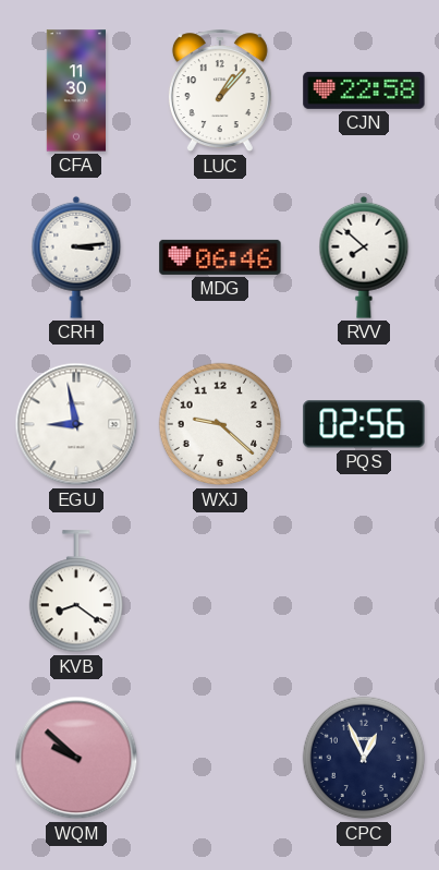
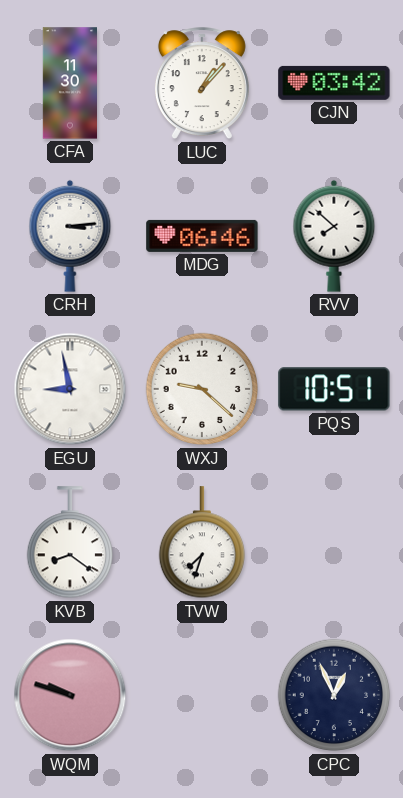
CJN: 22:58 -> 03:42
PQS: 02:56 -> 10:51
TVW: none -> 7:33
WQM: 9:52 -> 9:48
